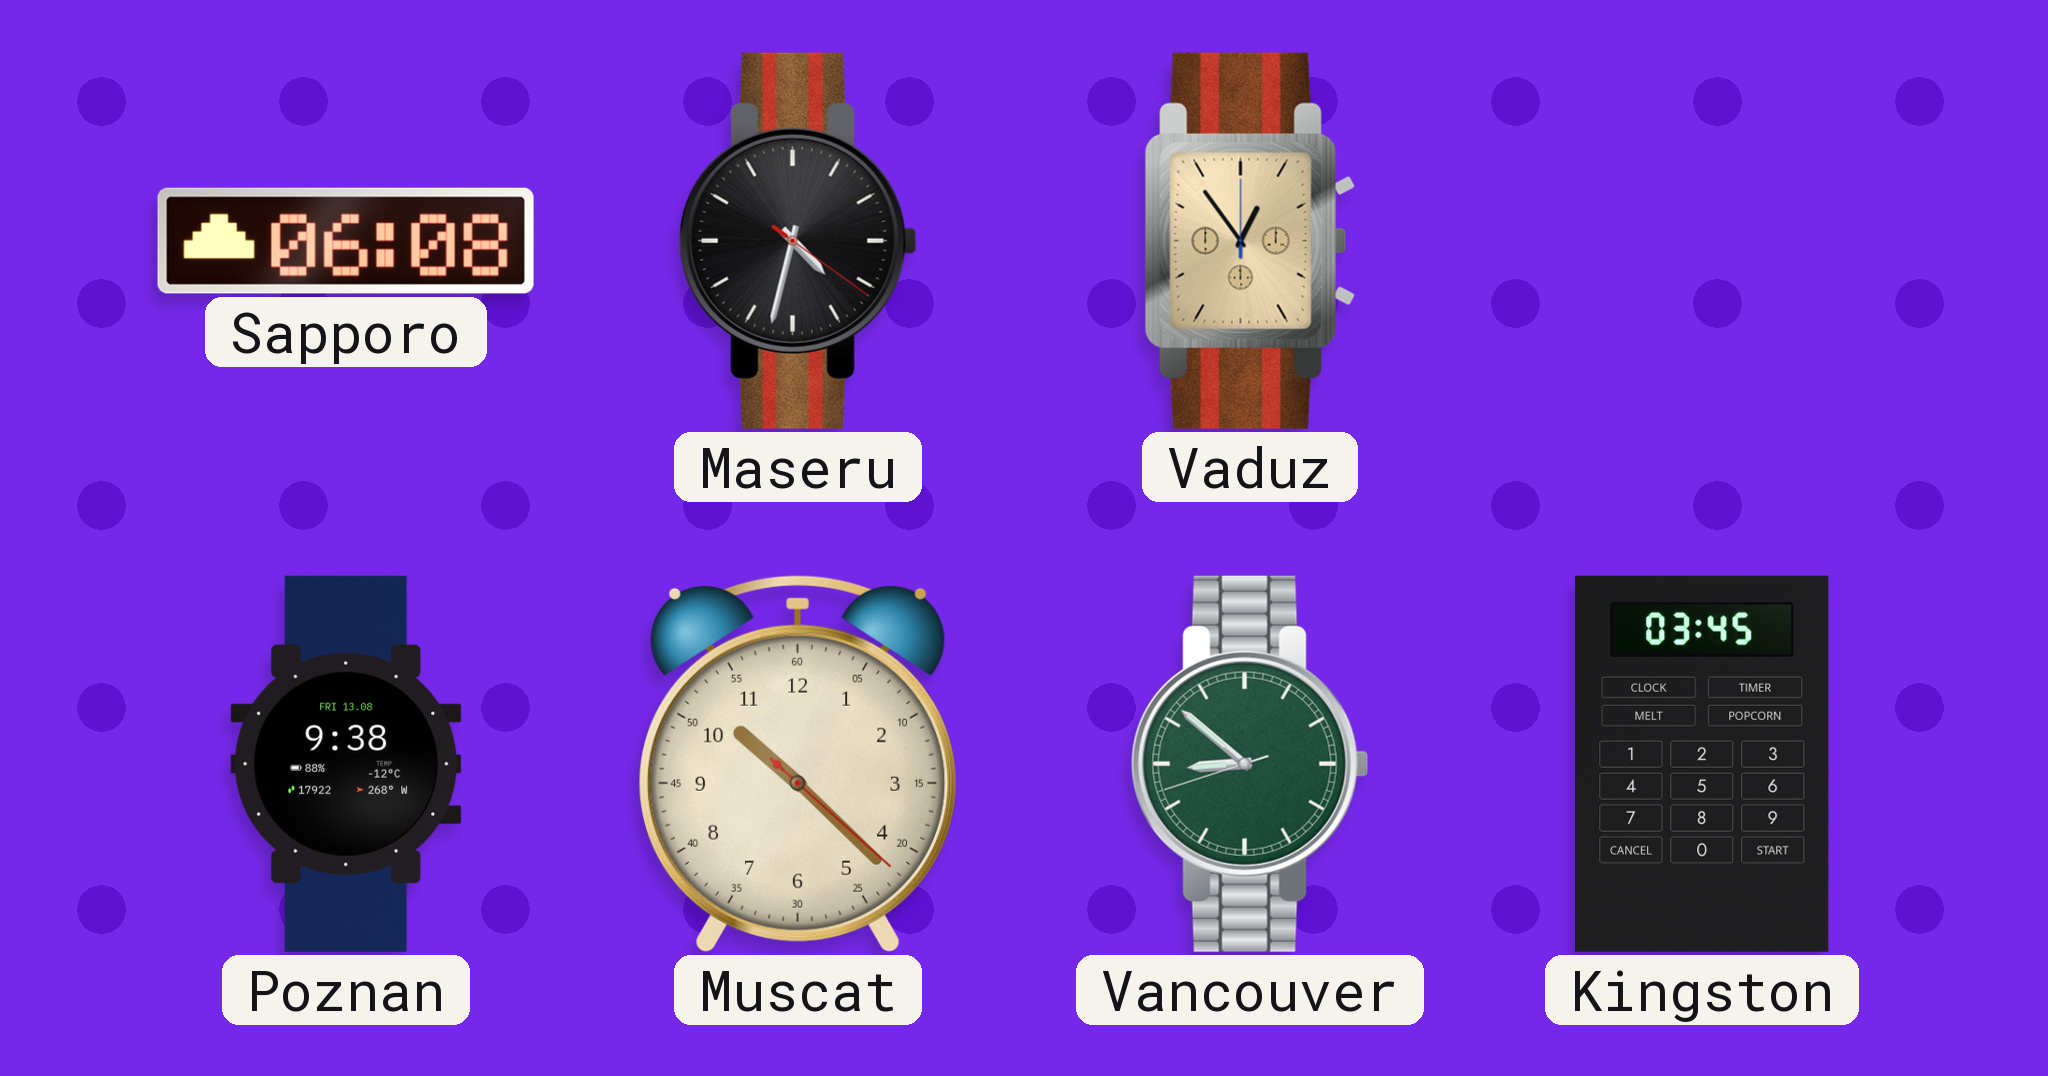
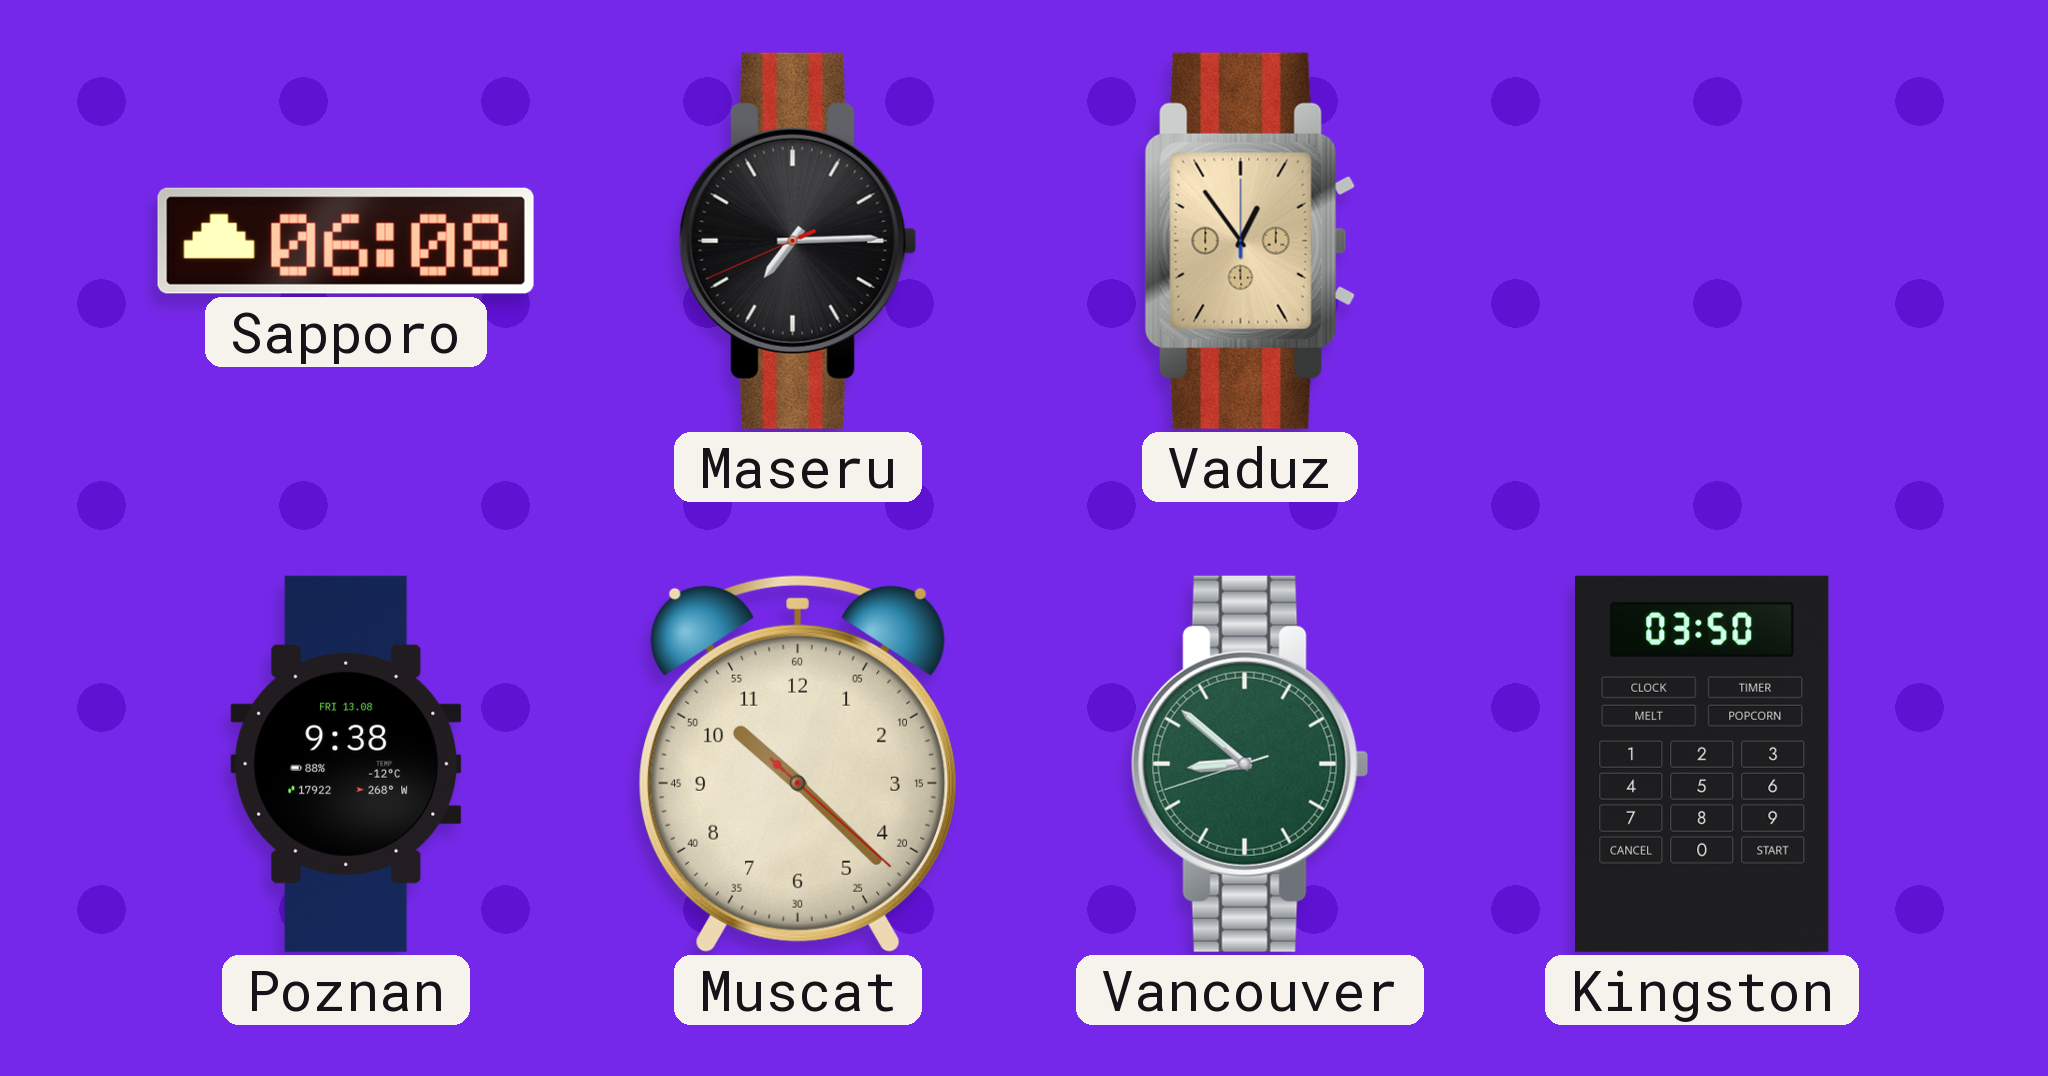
Maseru: 4:32 -> 7:14
Kingston: 03:45 -> 03:50
